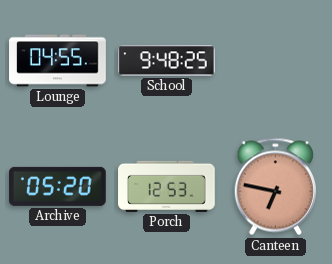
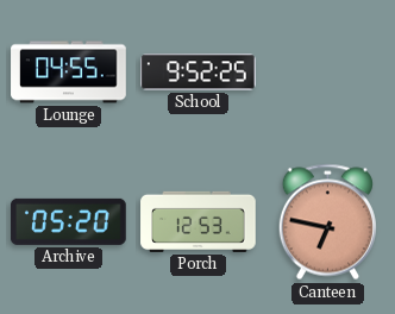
School: 9:48 -> 9:52
